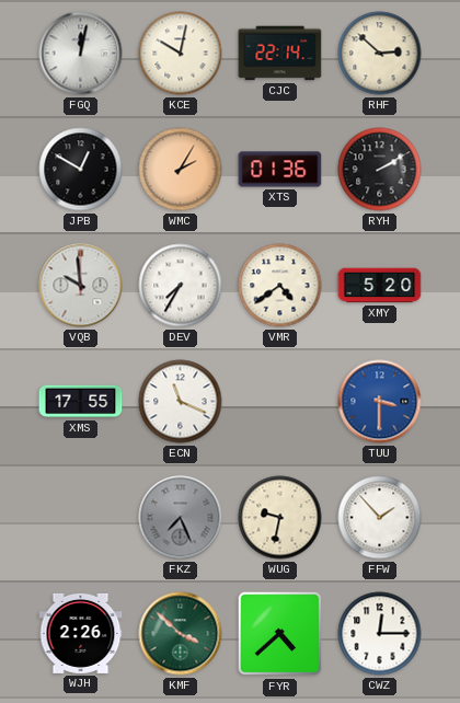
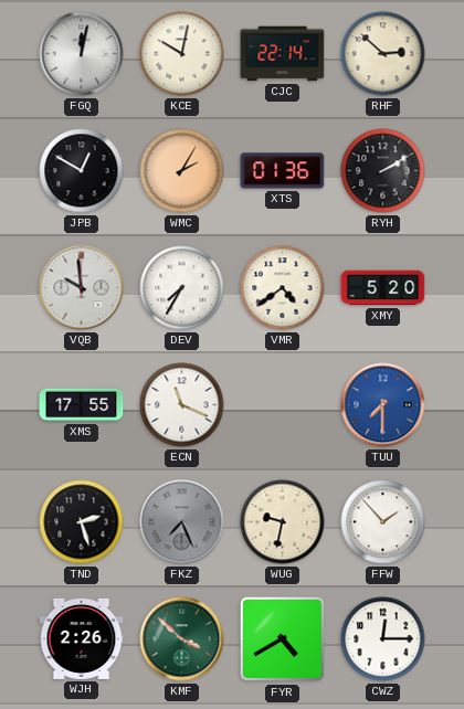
TUU: 3:30 -> 7:30
TND: none -> 2:27
FYR: 4:38 -> 4:40
